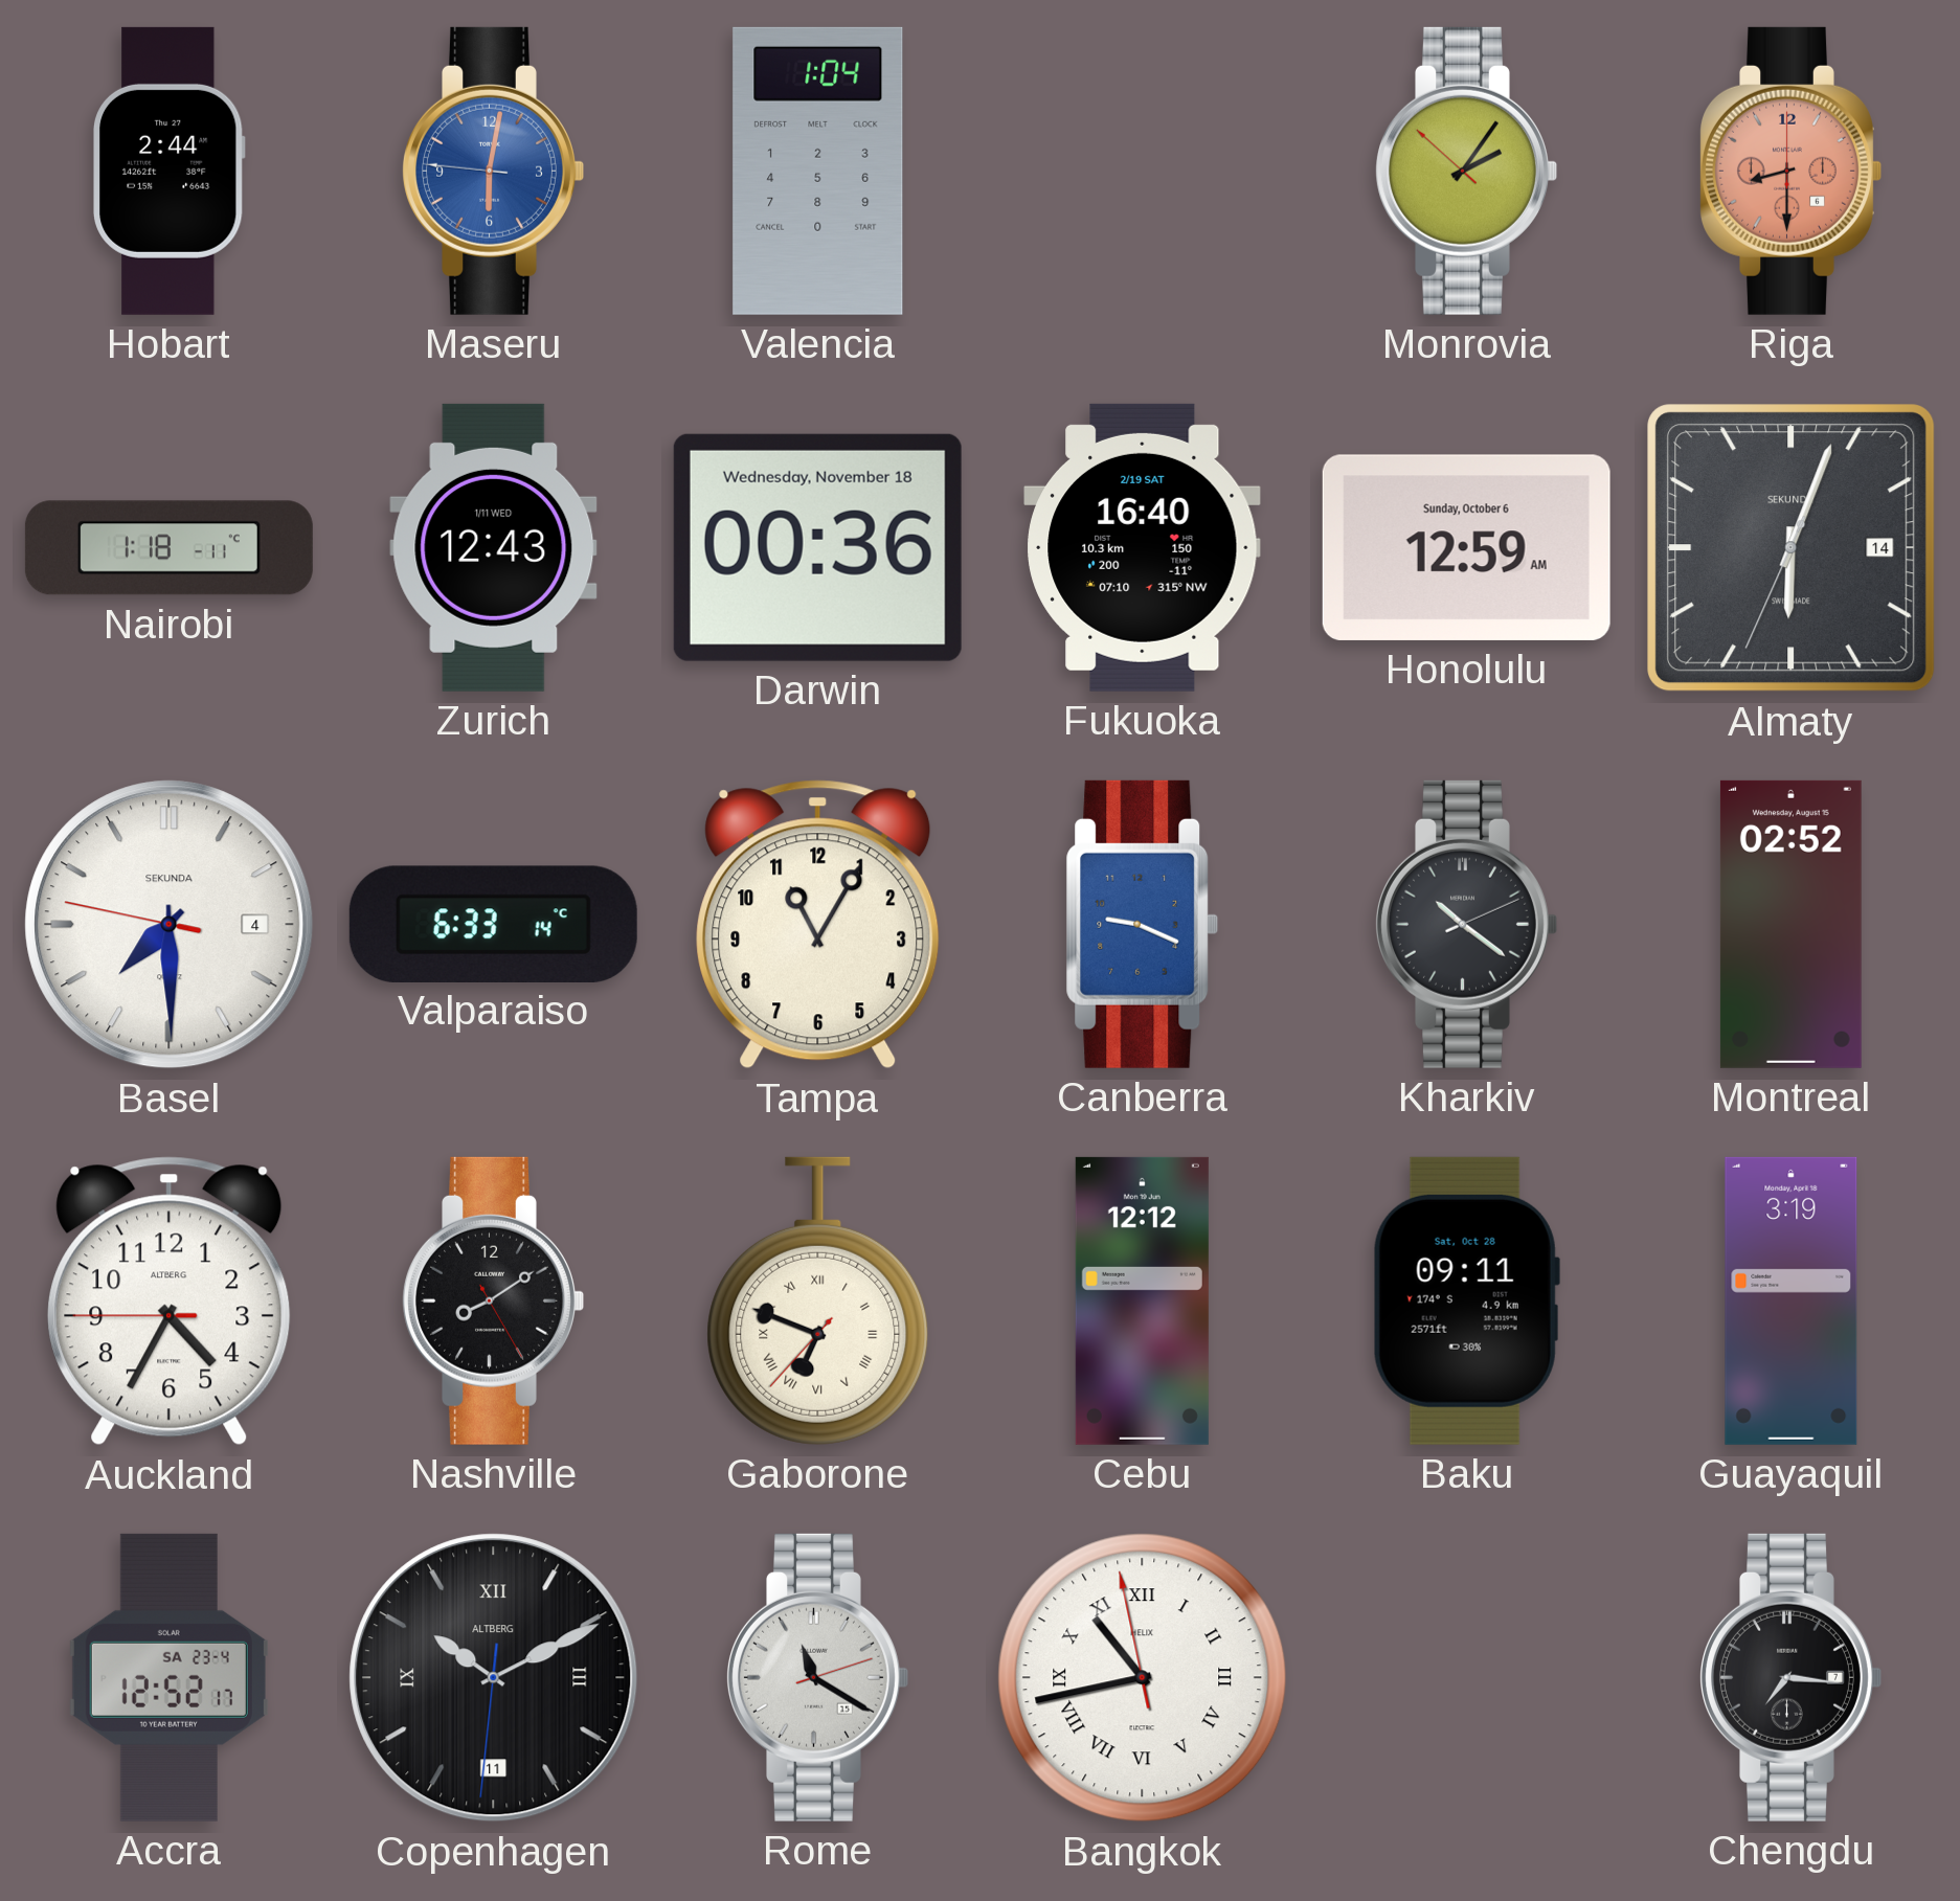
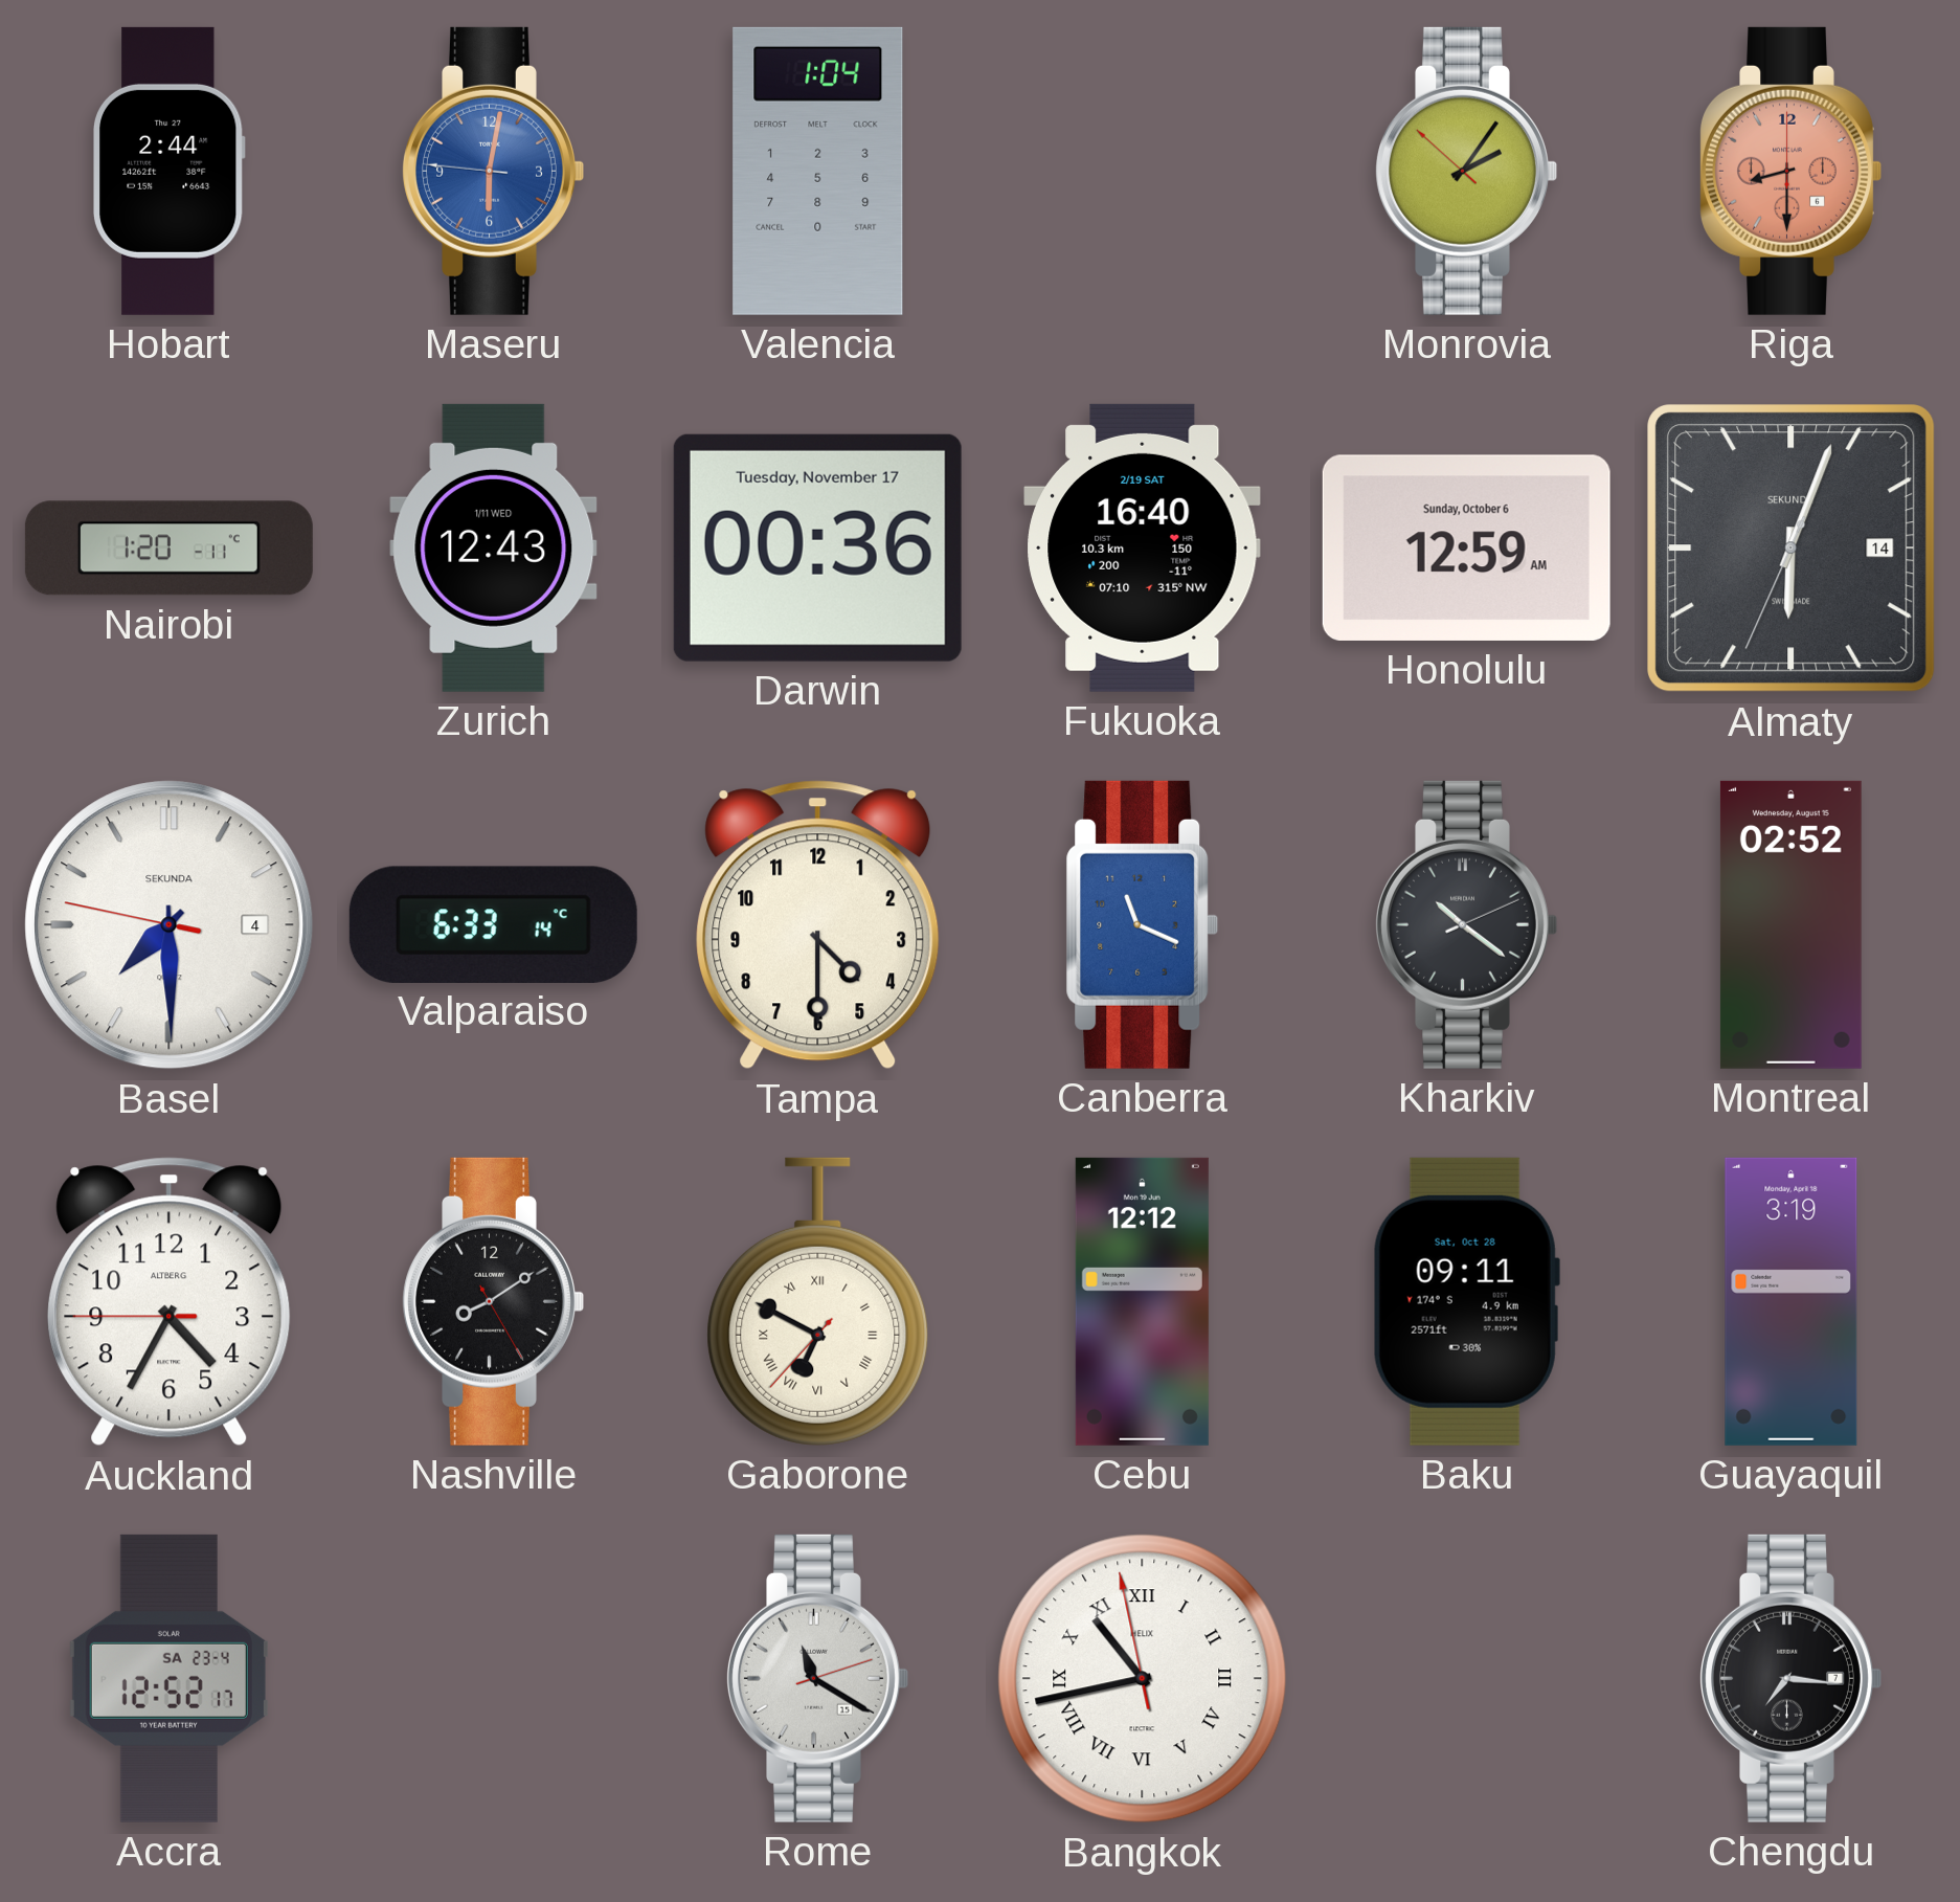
Nairobi: 1:18 -> 1:20
Darwin date: Wednesday, November 18 -> Tuesday, November 17
Tampa: 11:05 -> 4:30
Canberra: 9:19 -> 11:19
Gaborone: 6:48 -> 6:49
Copenhagen: 10:10 -> none
